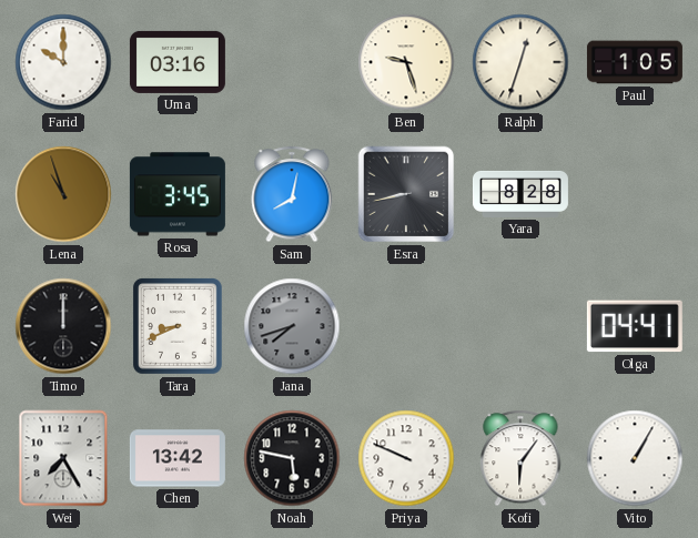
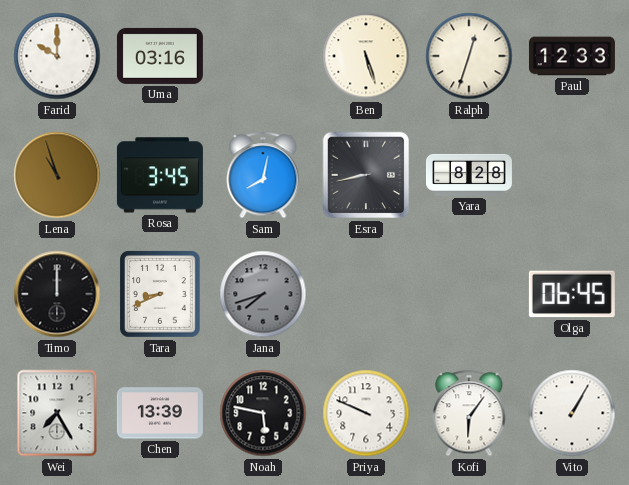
Ben: 9:27 -> 5:27
Paul: 1:05 -> 12:33
Olga: 04:41 -> 06:45
Chen: 13:42 -> 13:39
